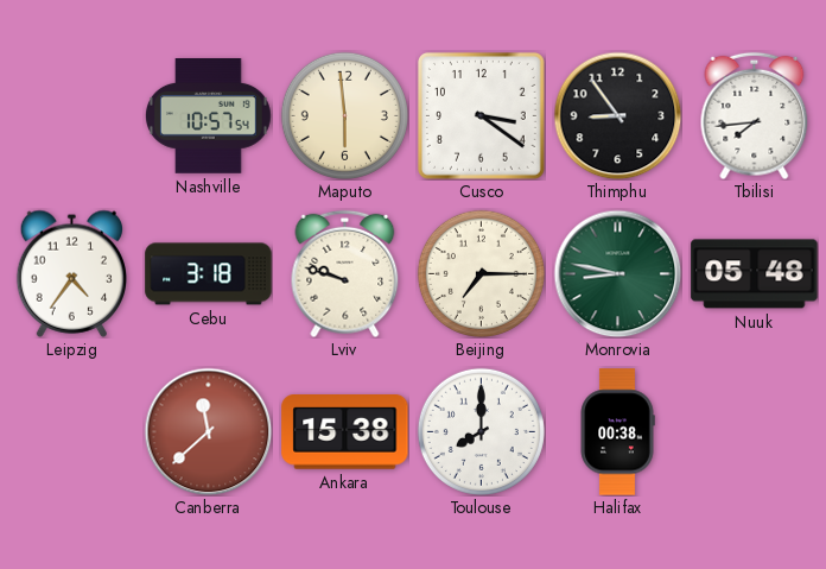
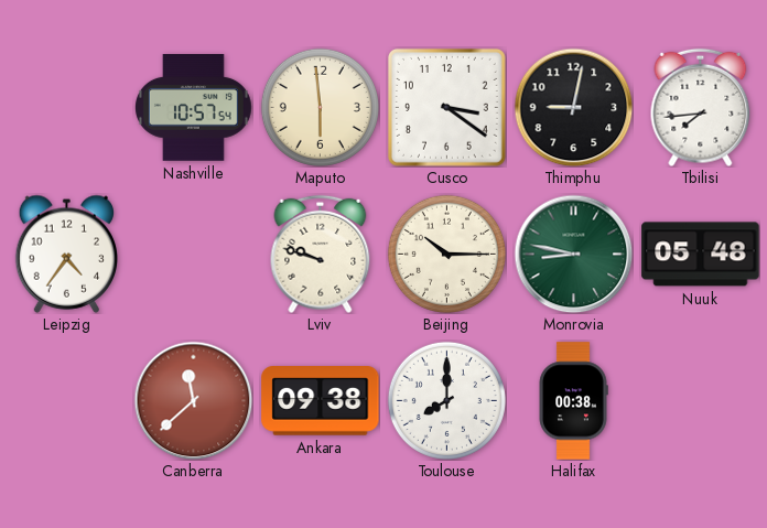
Thimphu: 8:54 -> 9:02
Cebu: 3:18 -> none
Beijing: 7:15 -> 10:15
Ankara: 15:38 -> 09:38
